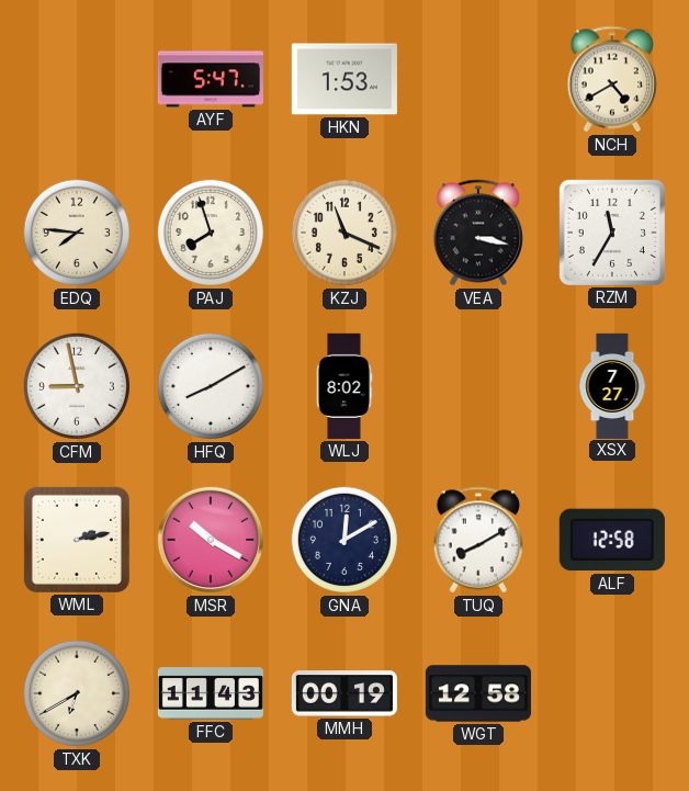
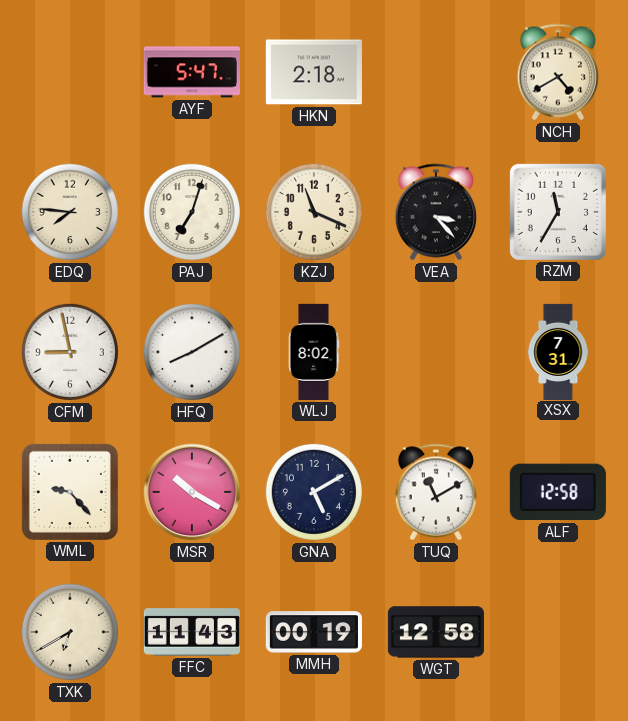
HKN: 1:53 -> 2:18
PAJ: 7:57 -> 7:03
VEA: 3:17 -> 3:23
XSX: 7:27 -> 7:31
WML: 2:13 -> 9:23
GNA: 12:10 -> 5:10
TUQ: 8:10 -> 11:10
